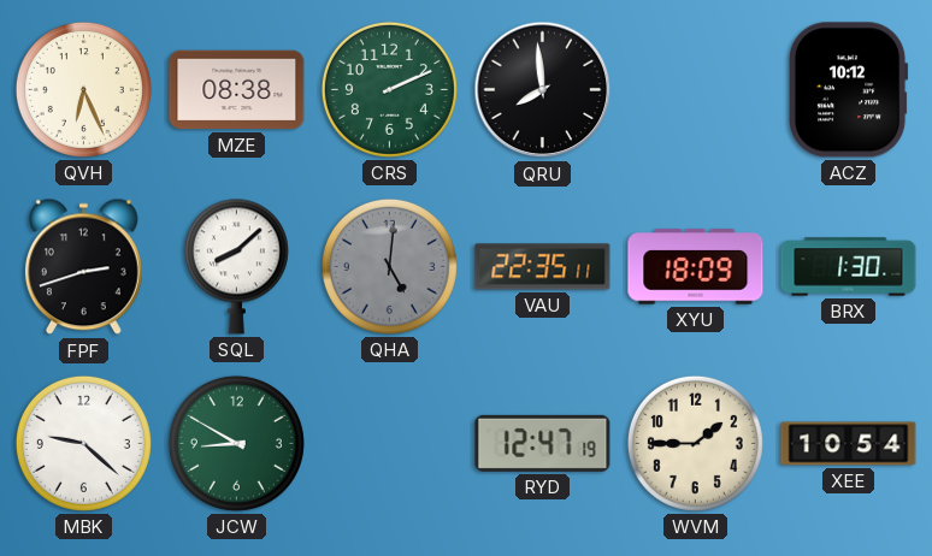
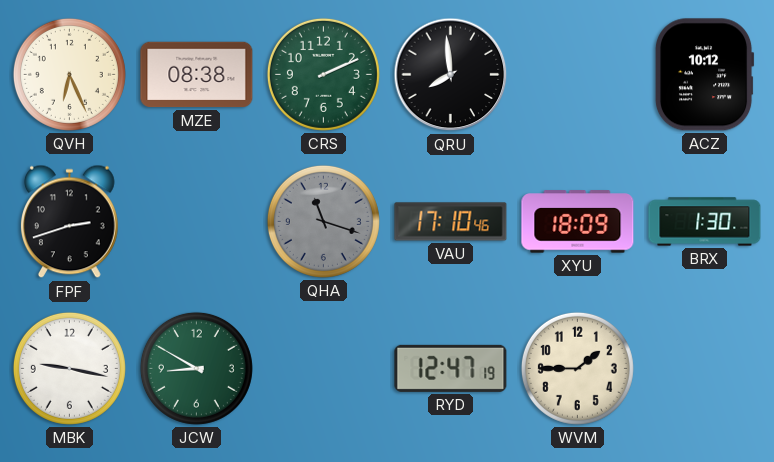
SQL: 8:08 -> none
QHA: 5:01 -> 11:18
VAU: 22:35 -> 17:10
MBK: 9:22 -> 9:17
XEE: 10:54 -> none
